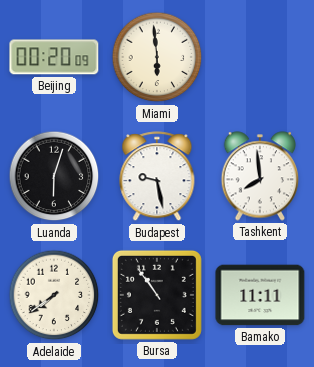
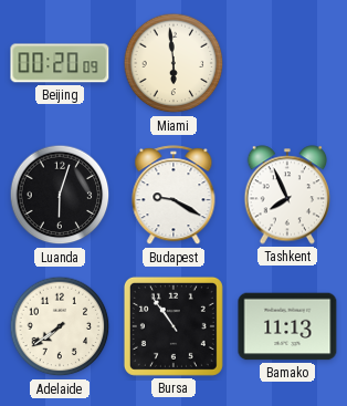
Budapest: 9:28 -> 9:20
Tashkent: 7:59 -> 7:56
Bamako: 11:11 -> 11:13
